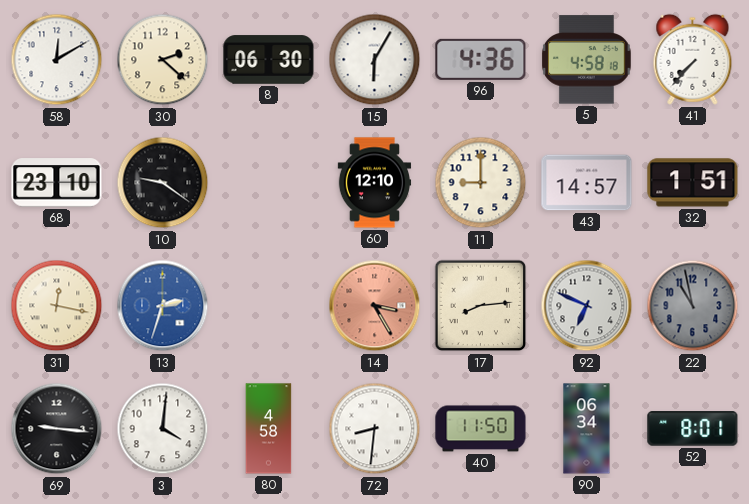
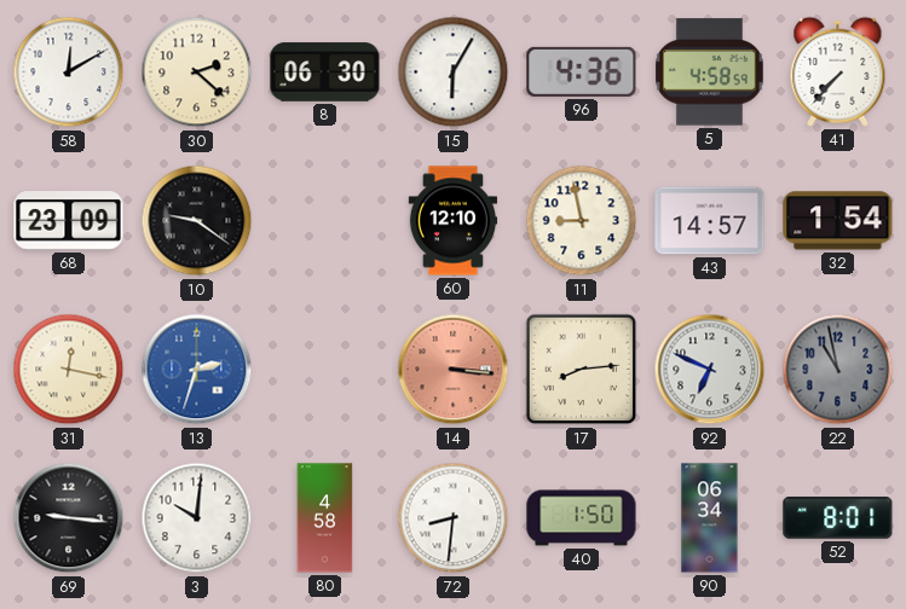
5: 4:58:18 -> 4:58:59
68: 23:10 -> 23:09
11: 9:00 -> 8:58
32: 1:51 -> 1:54
14: 3:25 -> 3:16
3: 4:01 -> 10:01
40: 11:50 -> 1:50
